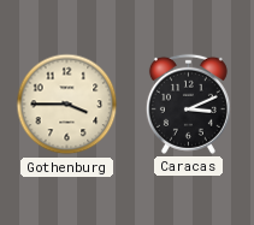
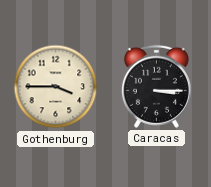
Caracas: 3:11 -> 3:15
